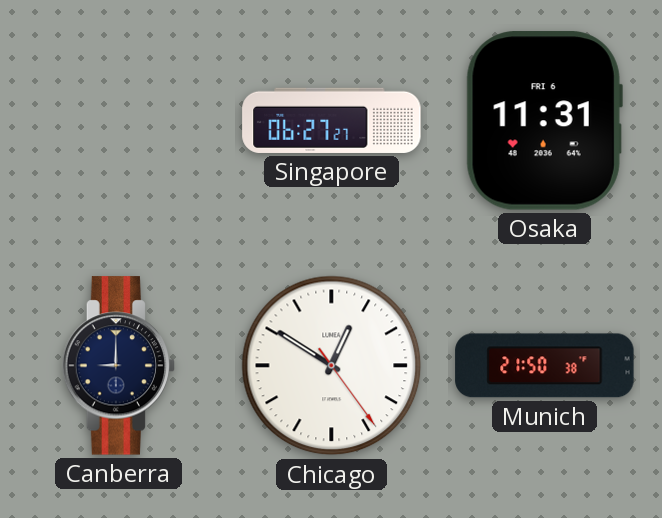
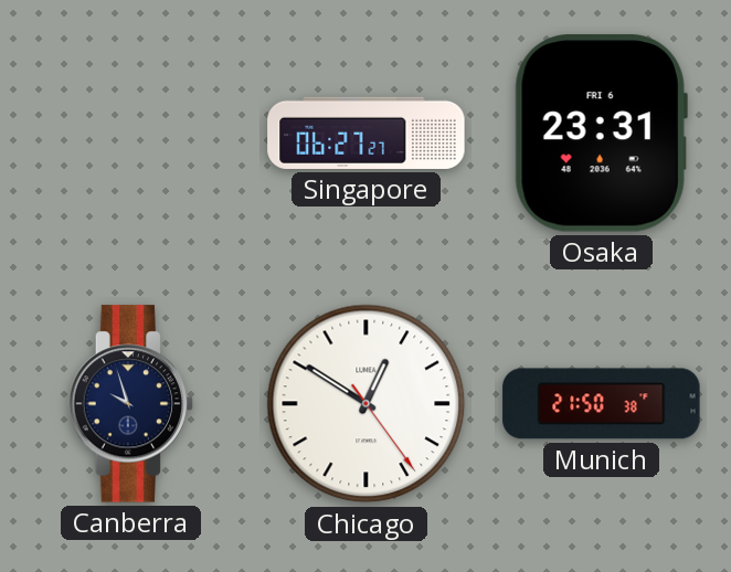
Osaka: 11:31 -> 23:31
Canberra: 9:00 -> 9:57
